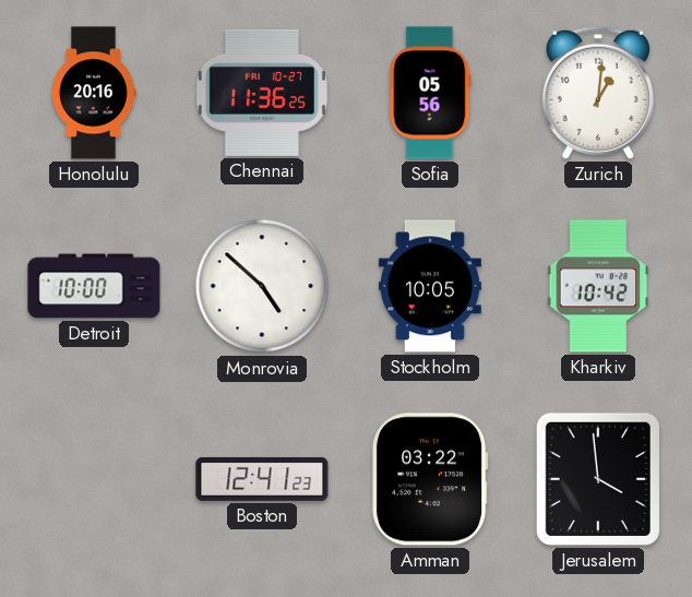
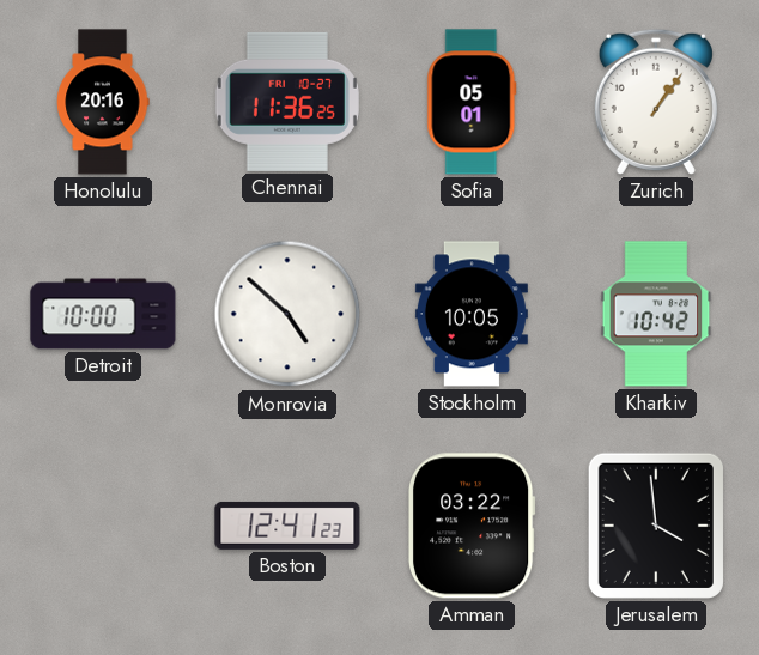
Sofia: 05:56 -> 05:01
Zurich: 1:01 -> 1:06
